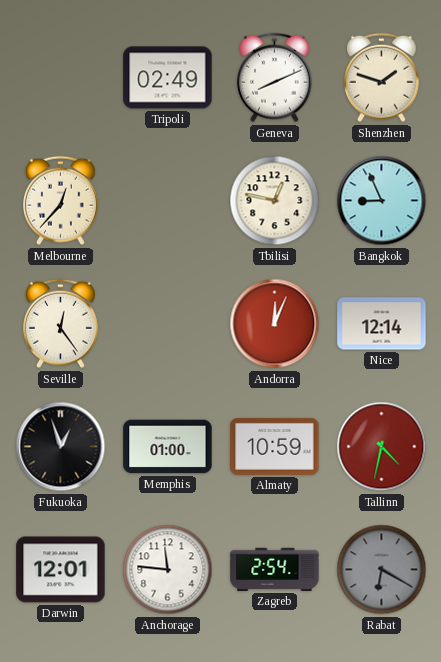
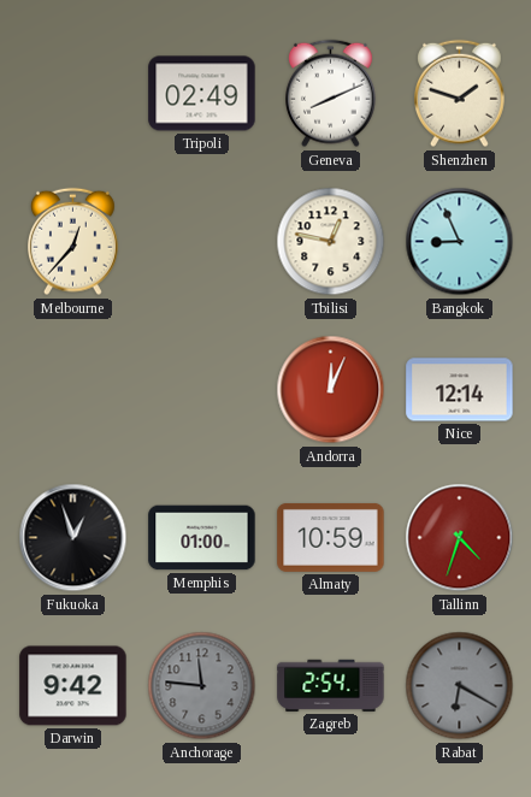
Seville: 12:24 -> none
Tallinn: 4:32 -> 4:33
Darwin: 12:01 -> 9:42
Anchorage dial: white -> grey
